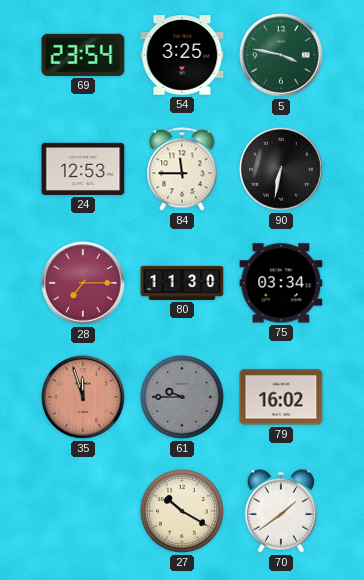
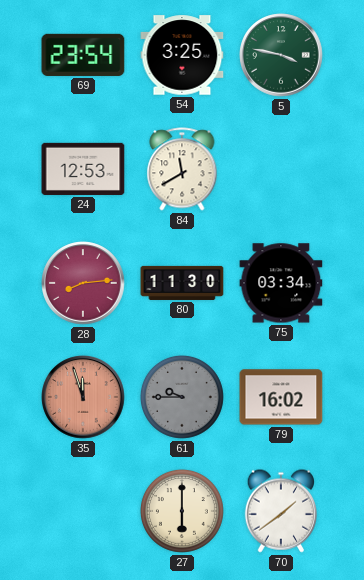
84: 11:45 -> 11:40
90: 6:32 -> none
28: 7:15 -> 8:14
27: 10:20 -> 6:00
